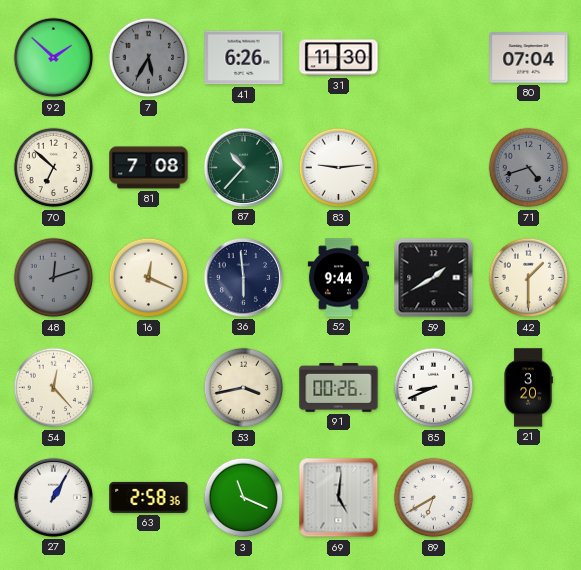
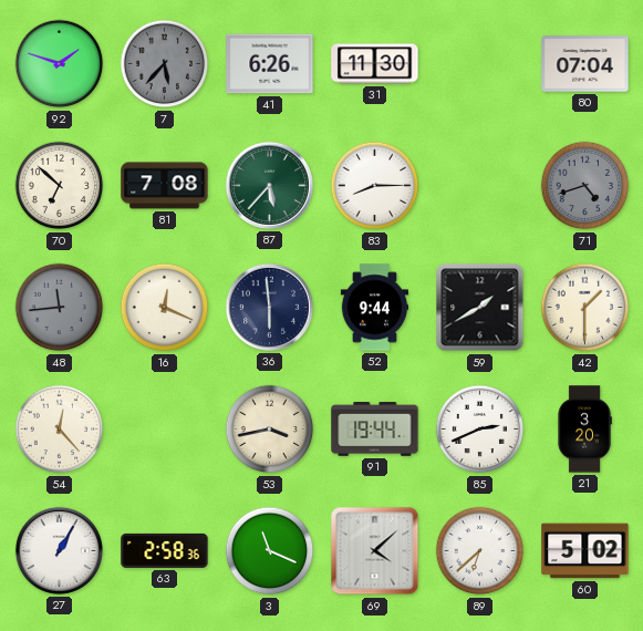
92: 1:52 -> 1:48
7: 5:35 -> 5:37
87: 10:37 -> 5:37
83: 9:14 -> 8:15
48: 12:12 -> 11:44
91: 00:26 -> 19:44
85: 8:41 -> 2:41
69: 5:01 -> 4:08
89: 6:40 -> 6:38
60: none -> 5:02
